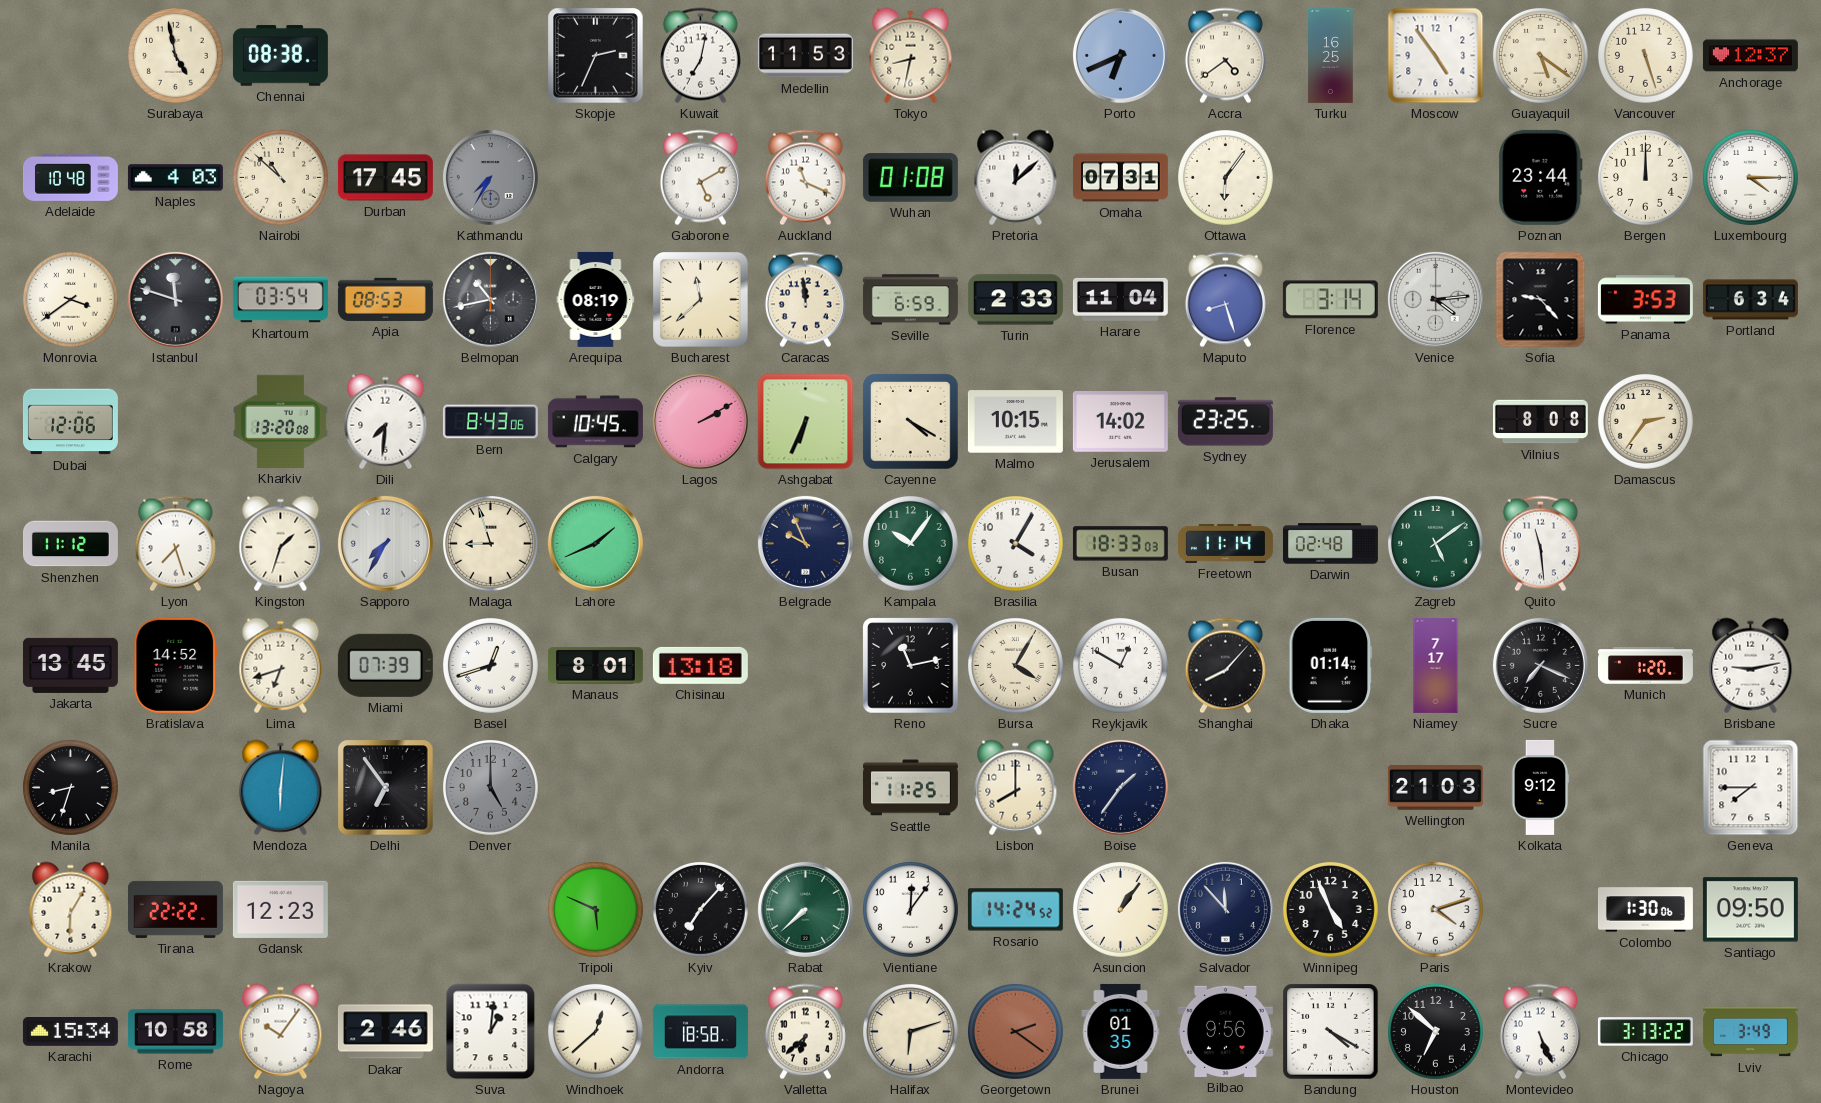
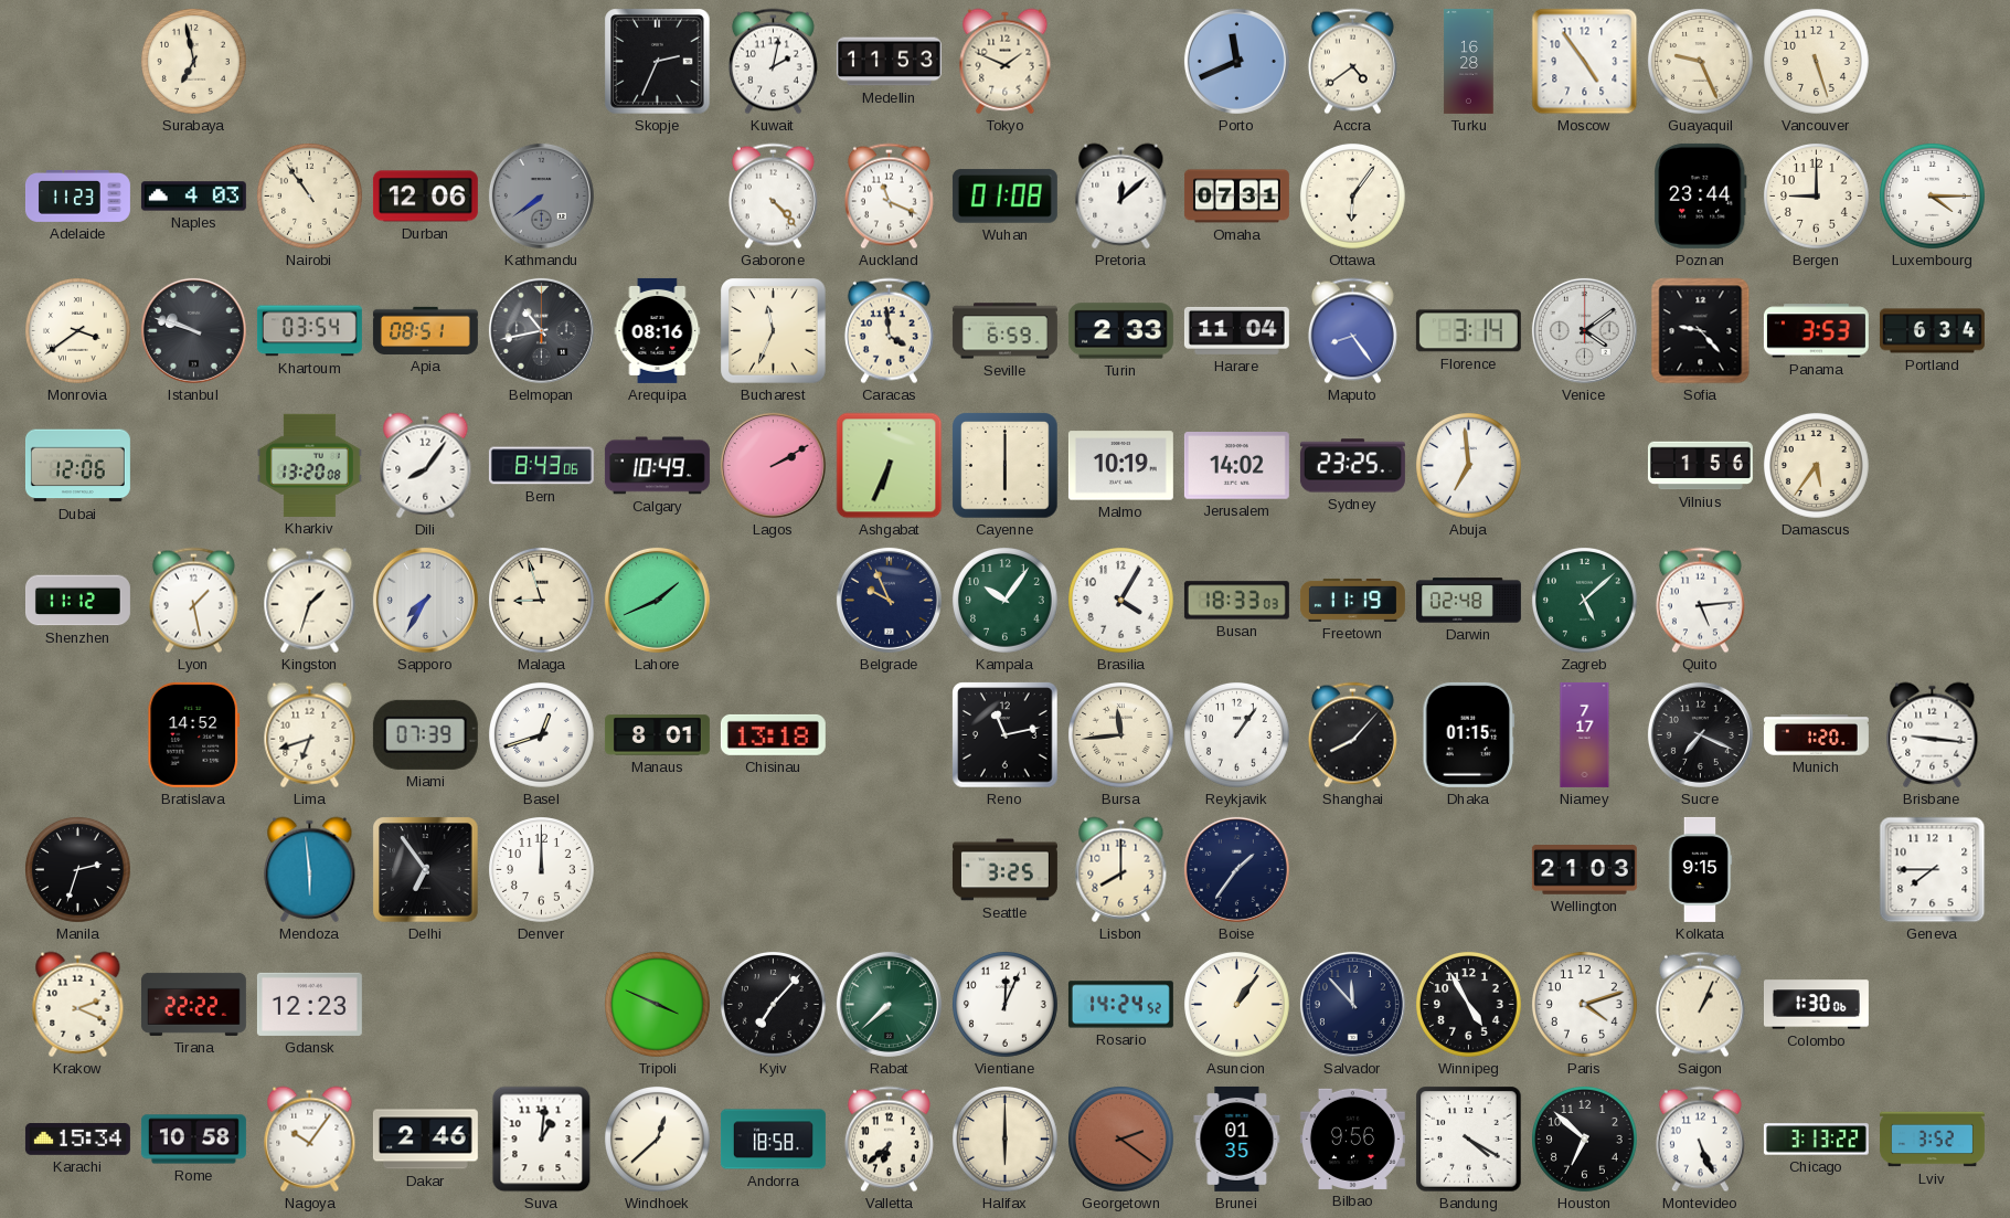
Surabaya: 4:58 -> 6:58
Chennai: 08:38 -> none
Kuwait: 7:02 -> 2:02
Tokyo: 8:32 -> 1:49
Porto: 6:41 -> 11:41
Turku: 16:25 -> 16:28
Guayaquil: 5:21 -> 9:26
Anchorage: 12:37 -> none
Adelaide: 10:48 -> 11:23
Nairobi: 10:52 -> 10:54
Durban: 17:45 -> 12:06
Kathmandu: 7:35 -> 7:39
Gaborone: 5:10 -> 4:23
Bergen: 12:00 -> 9:00
Istanbul: 11:48 -> 9:48
Apia: 08:53 -> 08:51
Arequipa: 08:19 -> 08:16
Bucharest: 11:38 -> 11:34
Caracas: 11:59 -> 3:59
Maputo: 8:27 -> 8:24
Venice: 4:14 -> 4:09
Dili: 7:31 -> 8:06
Calgary: 10:45 -> 10:49
Cayenne: 4:20 -> 6:00
Malmo: 10:15 -> 10:19
Abuja: none -> 6:59
Vilnius: 8:08 -> 1:56
Damascus: 2:36 -> 5:36
Lyon: 7:27 -> 1:28
Freetown: 11:14 -> 11:19
Zagreb: 5:09 -> 5:08
Quito: 11:29 -> 5:14
Jakarta: 13:45 -> none
Bursa: 4:05 -> 11:44
Reykjavik: 12:50 -> 1:06
Dhaka: 01:14 -> 01:15
Brisbane: 9:13 -> 9:16
Manila: 8:33 -> 2:33
Mendoza: 6:01 -> 5:59
Denver: 5:00 -> 12:00
Denver dial: grey -> white
Seattle: 11:25 -> 3:25
Kolkata: 9:12 -> 9:15
Krakow: 6:05 -> 2:19
Tripoli: 5:49 -> 3:49
Vientiane: 12:06 -> 12:04
Winnipeg: 4:56 -> 4:55
Saigon: none -> 1:04
Santiago: 09:50 -> none
Halifax: 6:12 -> 6:00
Lviv: 3:49 -> 3:52
